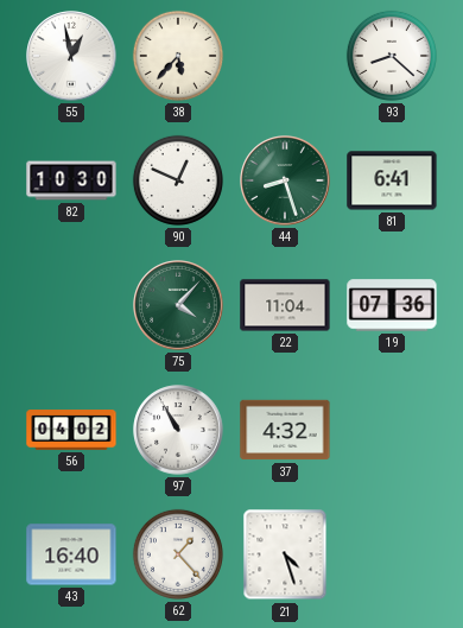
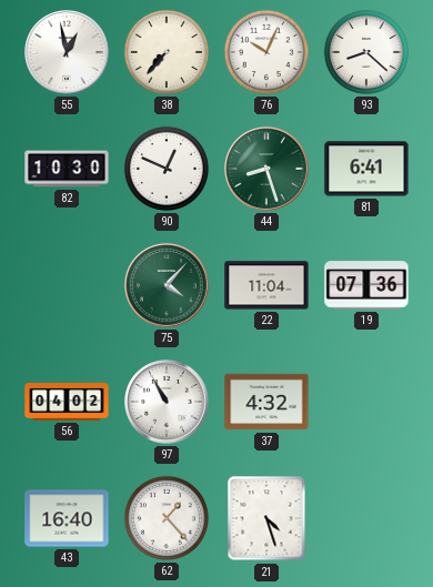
38: 5:37 -> 7:37
76: none -> 10:04
